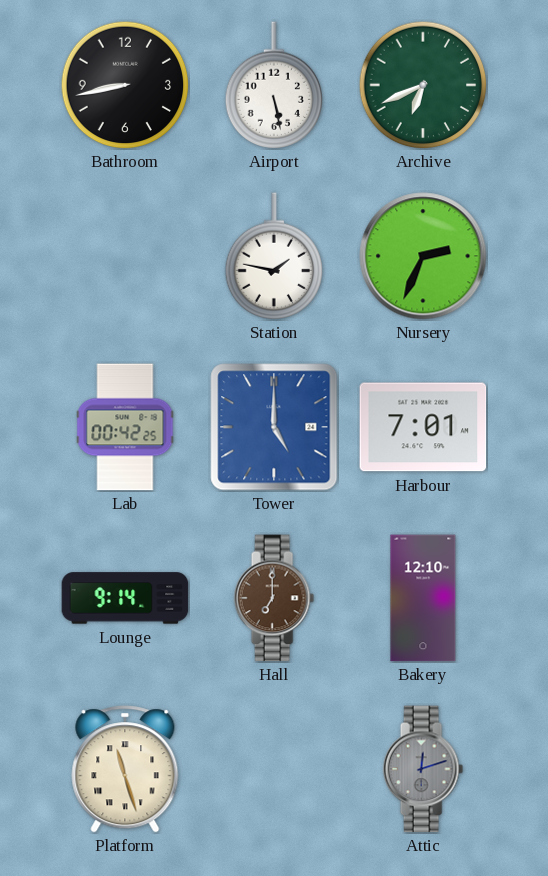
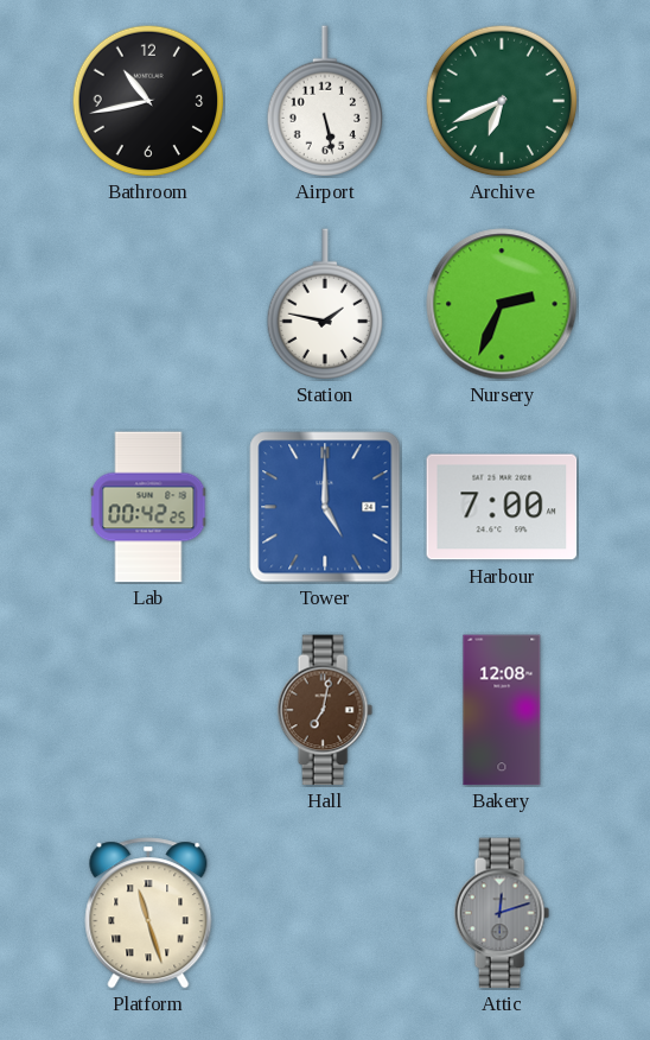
Bathroom: 8:43 -> 10:43
Harbour: 7:01 -> 7:00
Lounge: 9:14 -> none
Hall: 7:00 -> 7:02
Bakery: 12:10 -> 12:08
